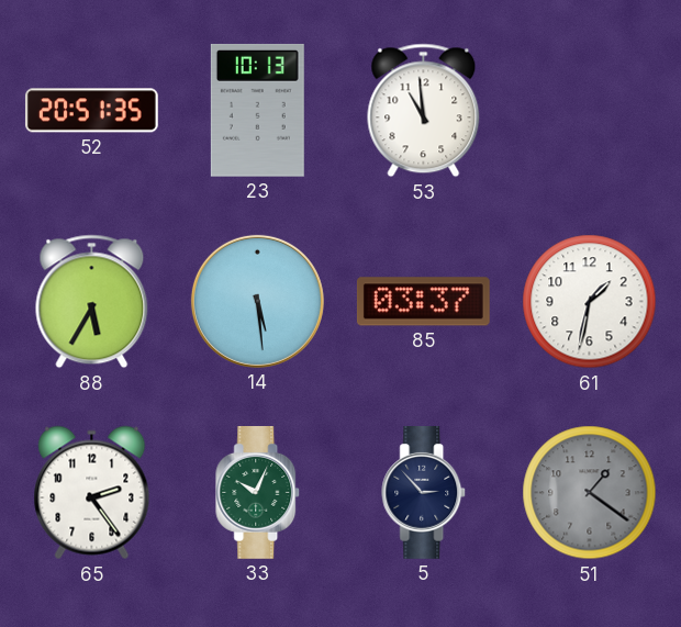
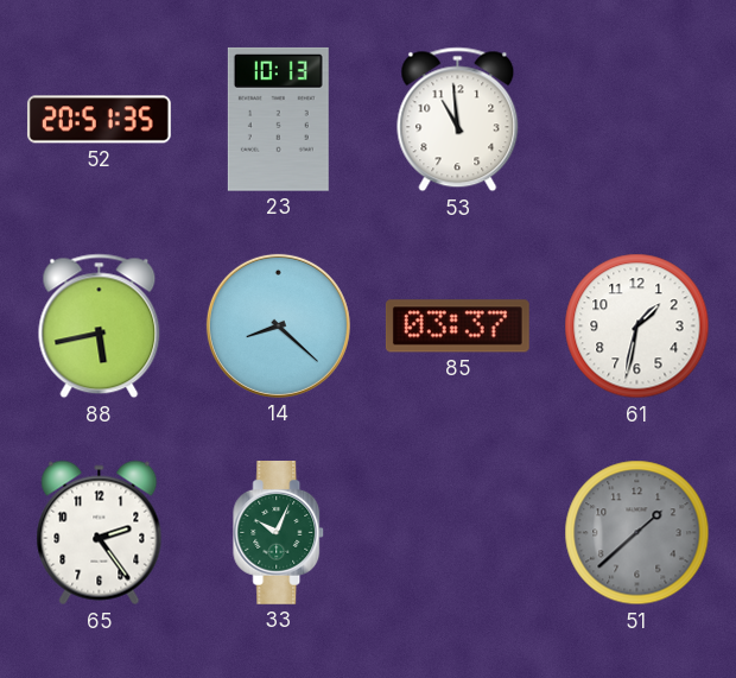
88: 5:35 -> 5:43
14: 5:29 -> 8:22
5: 2:53 -> none
51: 1:21 -> 1:38
